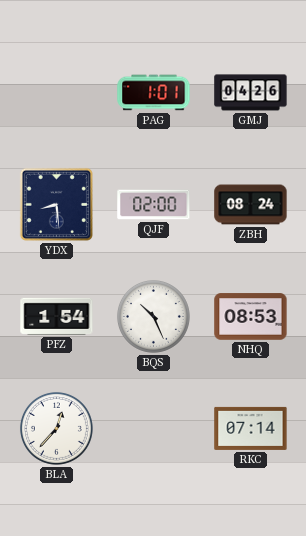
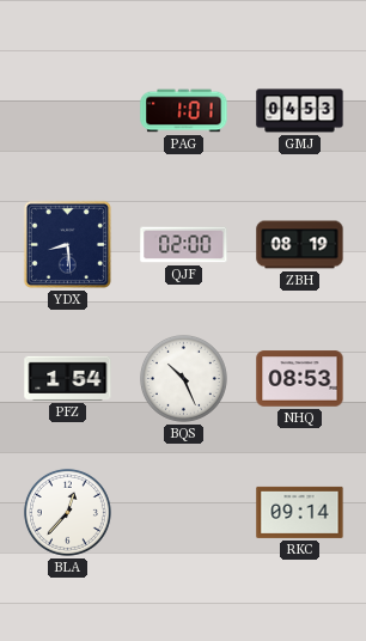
GMJ: 04:26 -> 04:53
ZBH: 08:24 -> 08:19
RKC: 07:14 -> 09:14
